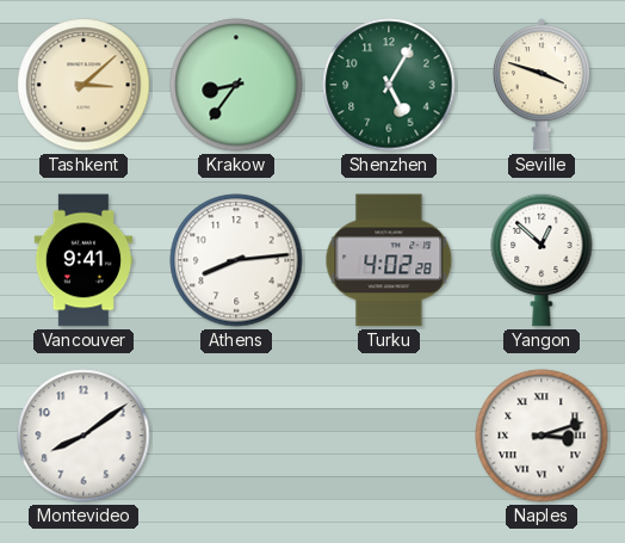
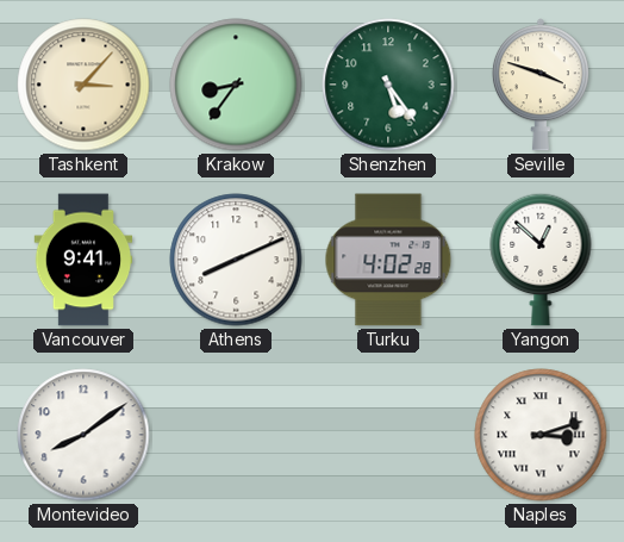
Tashkent: 3:08 -> 3:07
Shenzhen: 5:05 -> 5:24
Athens: 8:14 -> 8:11
